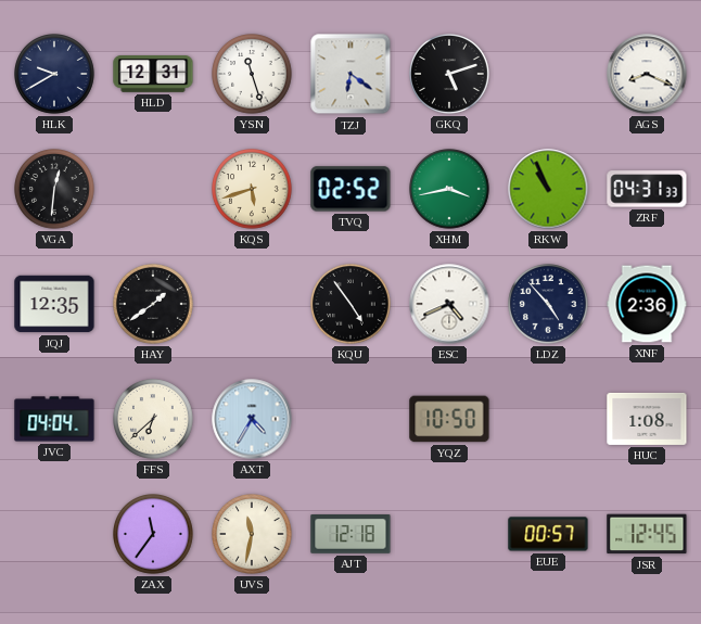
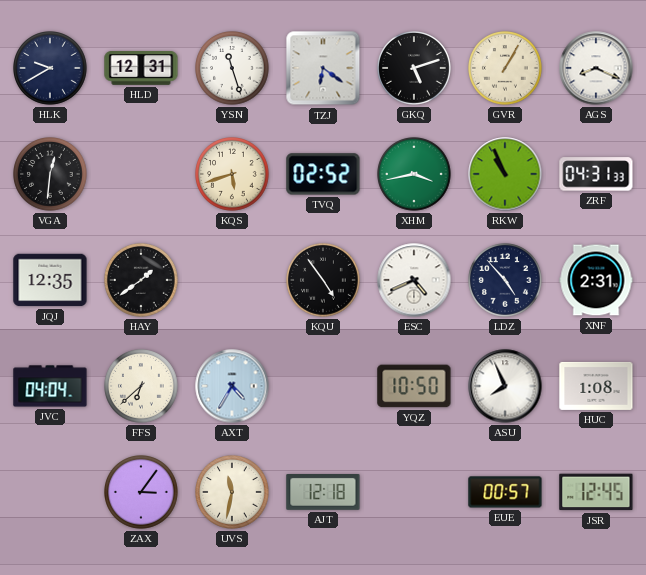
GVR: none -> 1:05
XNF: 2:36 -> 2:31
ASU: none -> 7:56
ZAX: 11:36 -> 3:06
